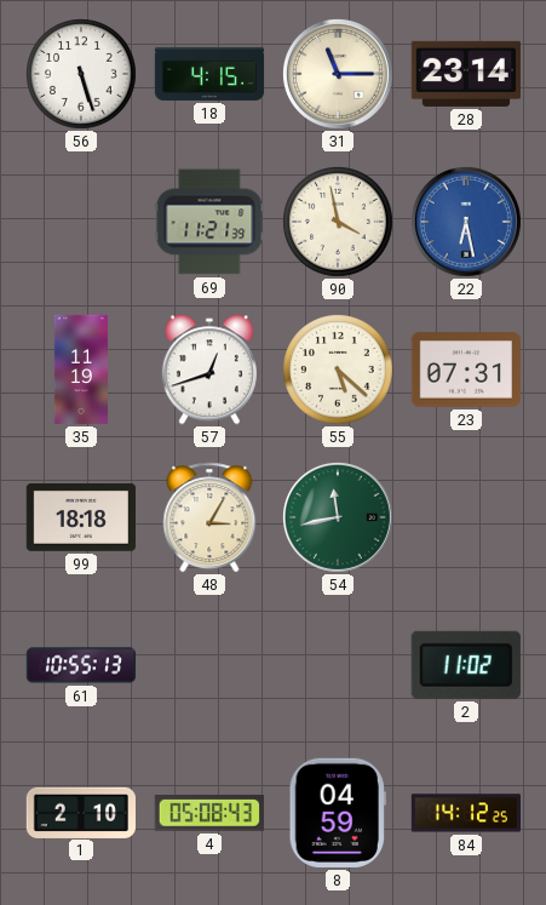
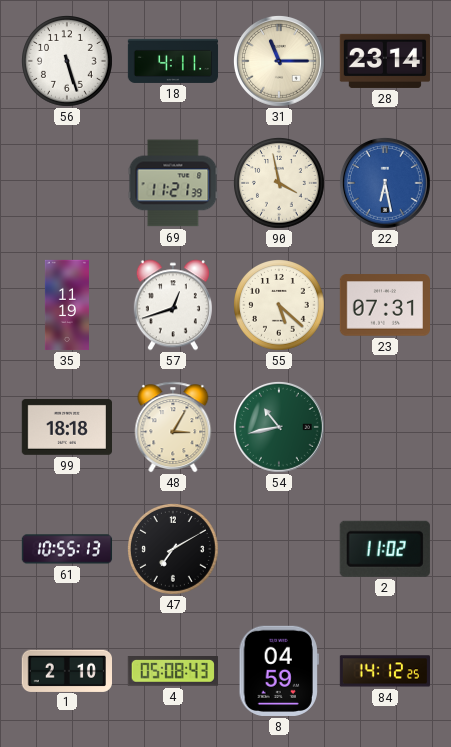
18: 4:15 -> 4:11
54: 11:43 -> 10:43
47: none -> 7:10
